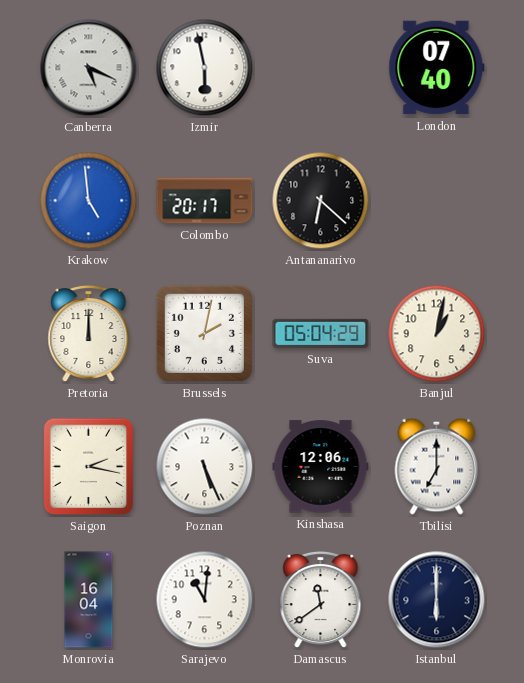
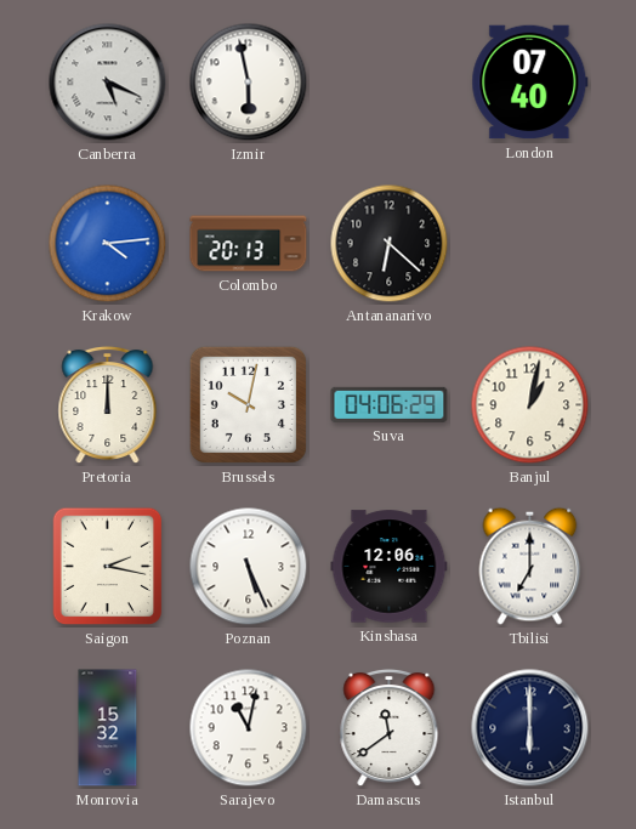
Krakow: 4:59 -> 4:14
Colombo: 20:17 -> 20:13
Brussels: 2:02 -> 10:02
Suva: 05:04 -> 04:06
Monrovia: 16:04 -> 15:32
Sarajevo: 11:01 -> 11:02
